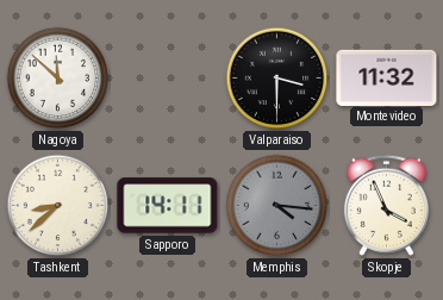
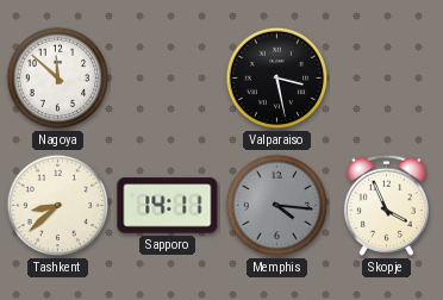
Valparaiso: 3:30 -> 3:28
Montevideo: 11:32 -> none
